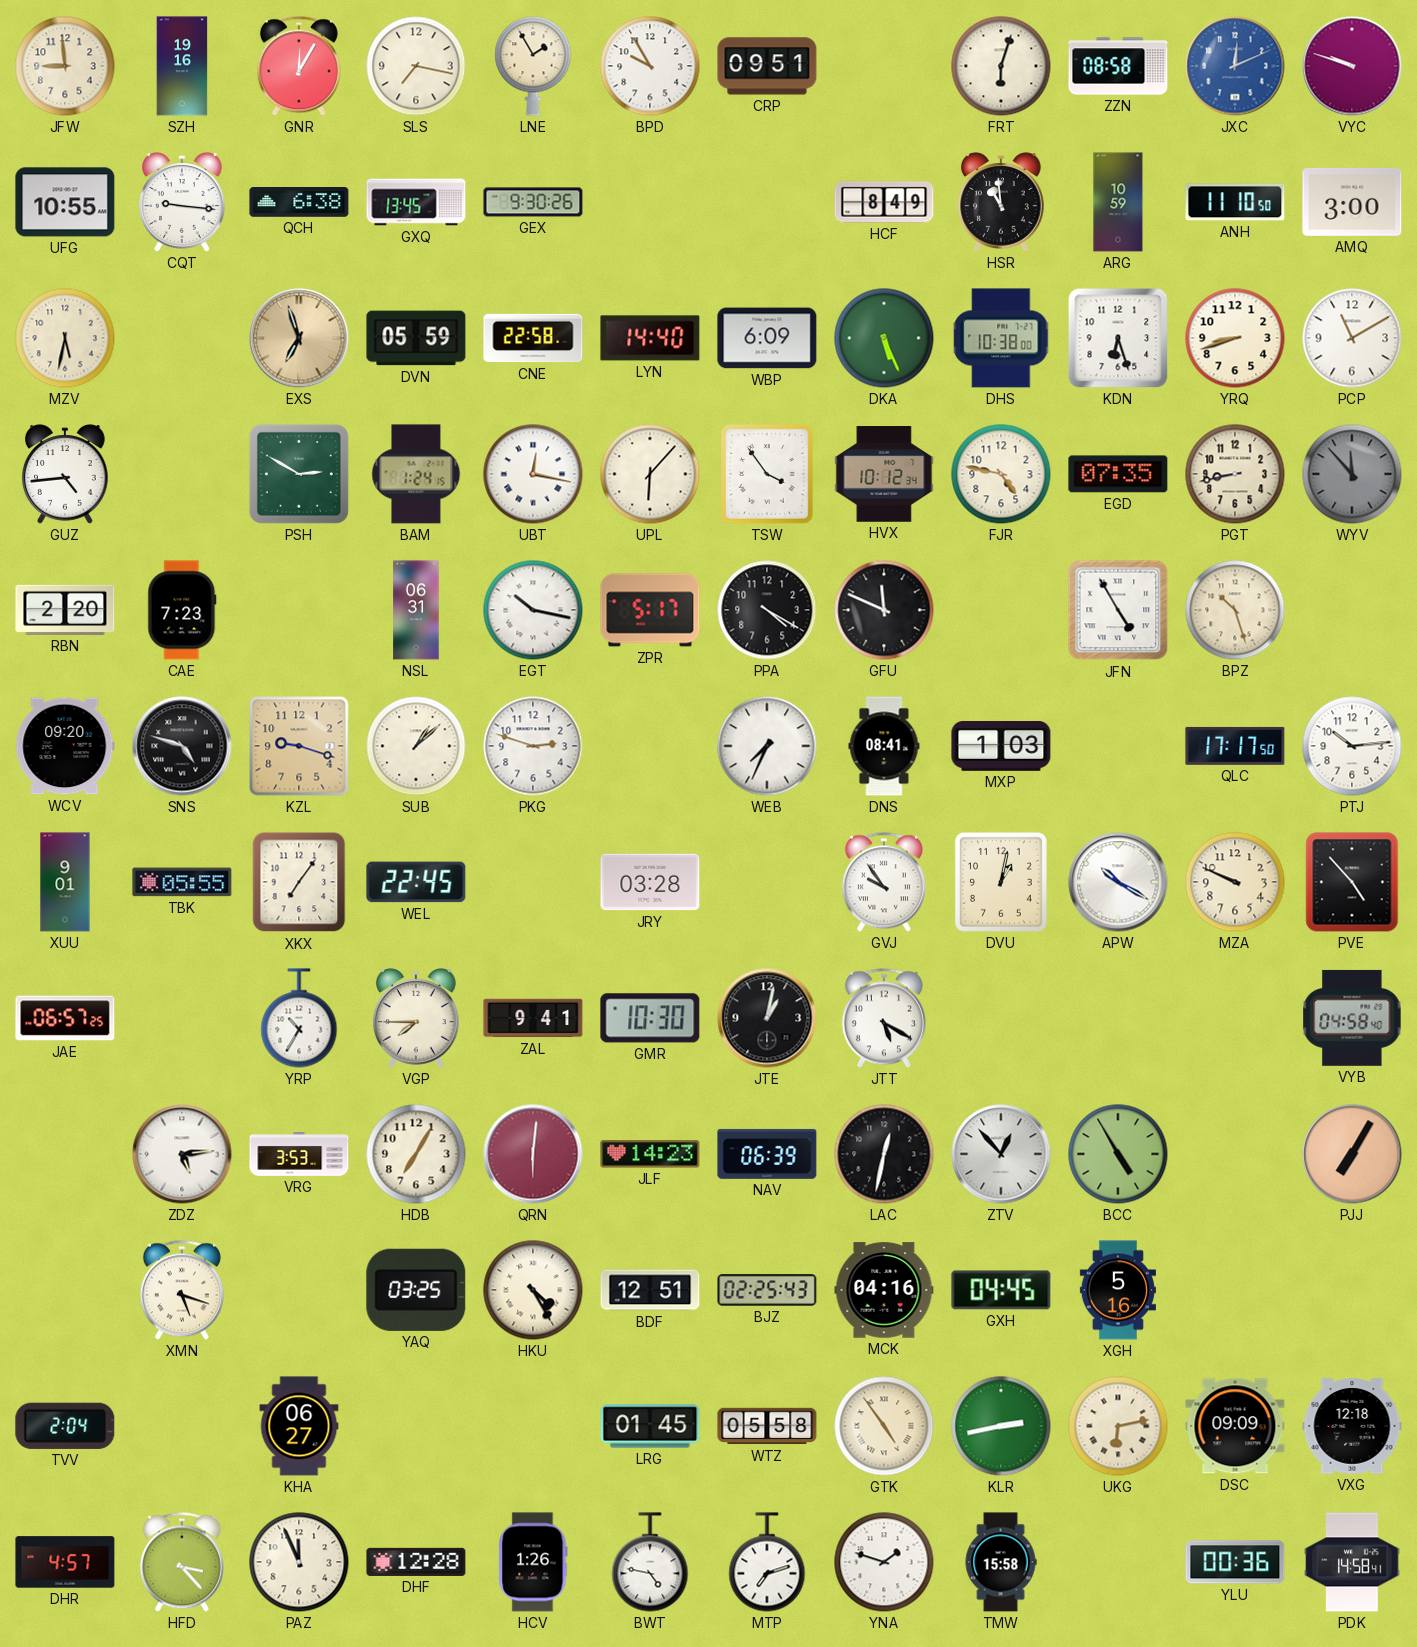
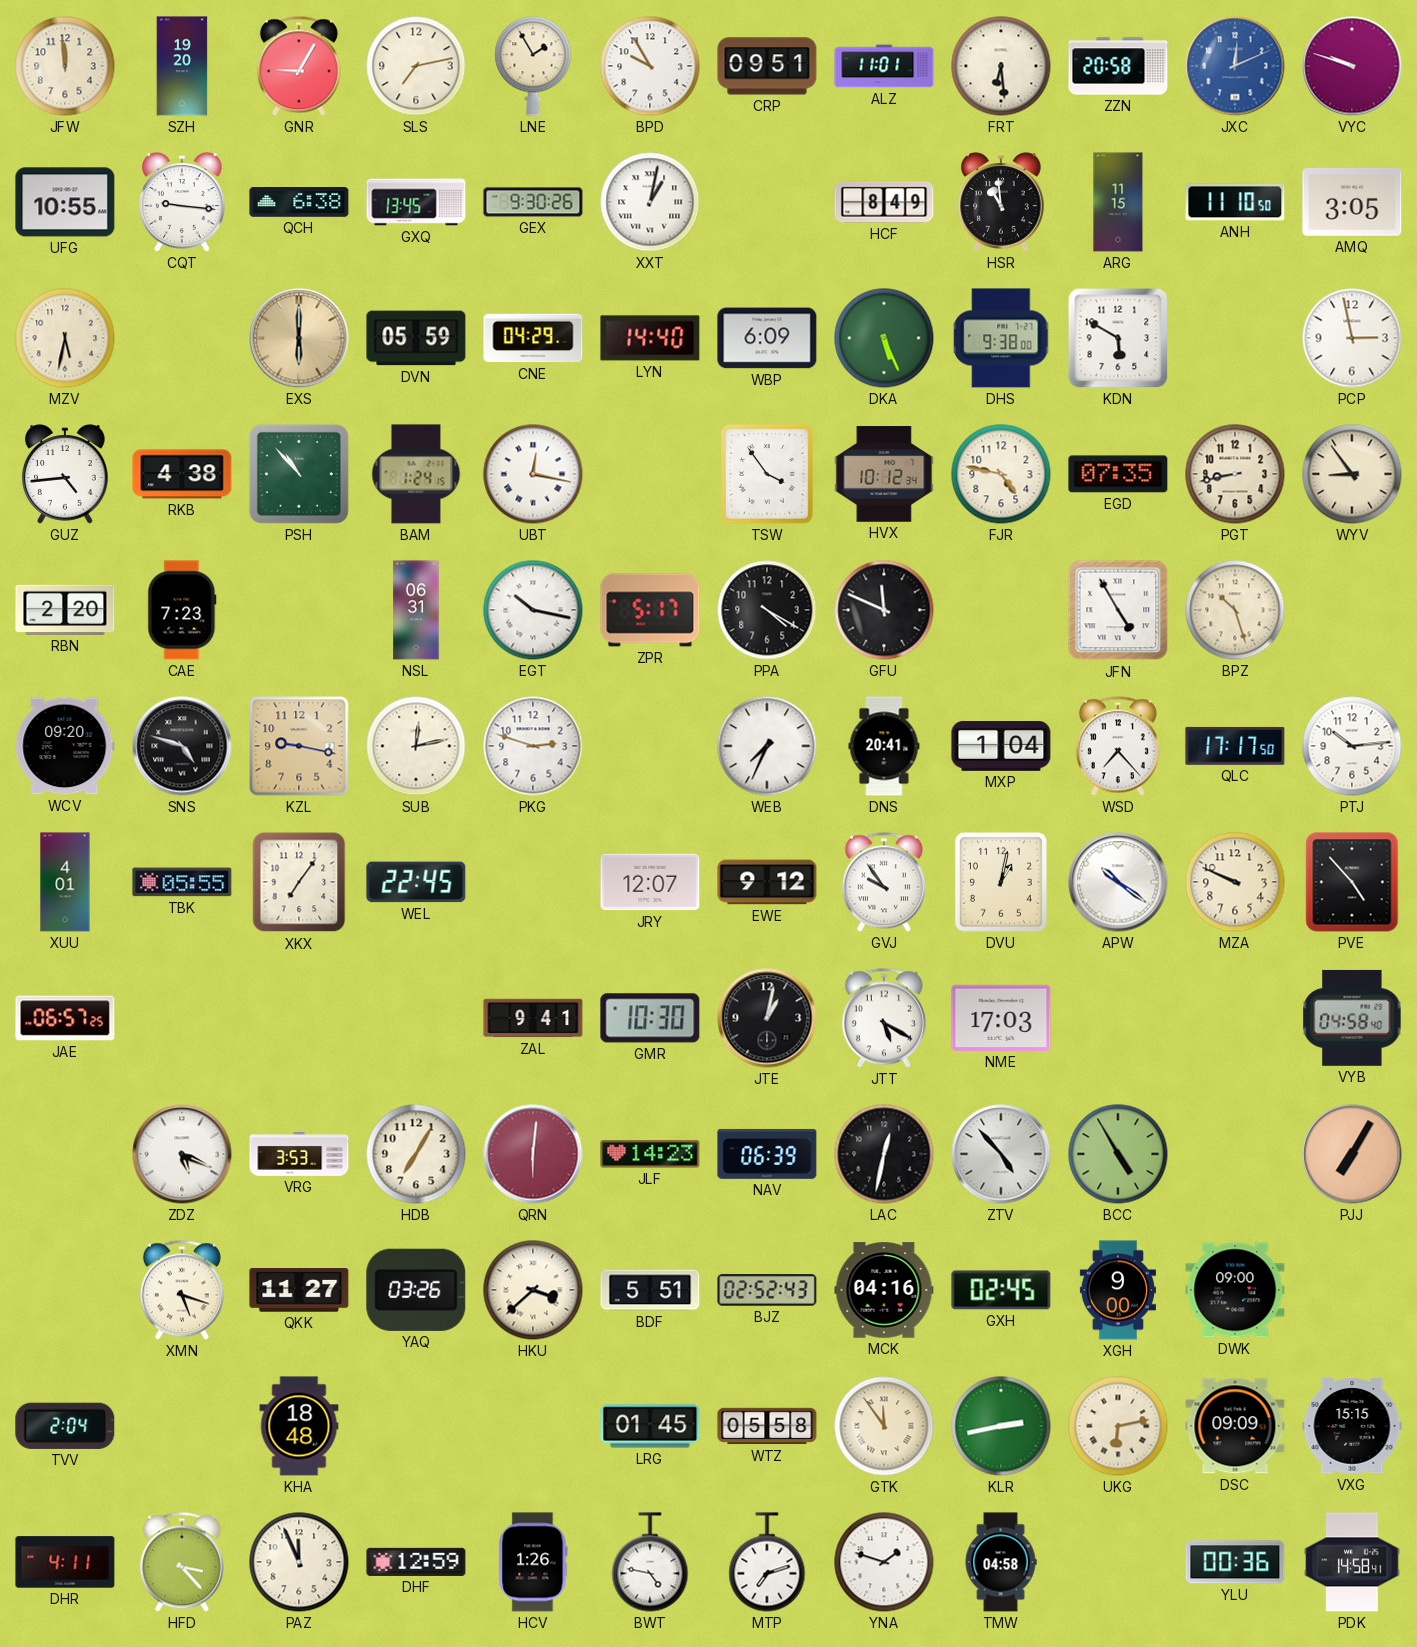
JFW: 8:59 -> 11:59
SZH: 19:16 -> 19:20
GNR: 12:05 -> 9:05
SLS: 7:17 -> 7:13
ALZ: none -> 11:01
FRT: 6:03 -> 6:29
ZZN: 08:58 -> 20:58
XXT: none -> 1:02
ARG: 10:59 -> 11:15
AMQ: 3:00 -> 3:05
EXS: 6:57 -> 6:00
CNE: 22:58 -> 04:29
DHS: 10:38 -> 9:38
KDN: 6:27 -> 5:50
YRQ: 8:42 -> none
PCP: 11:10 -> 2:58
RKB: none -> 4:38
PSH: 2:50 -> 10:53
UPL: 6:07 -> none
WYV: 11:53 -> 8:54
WYV dial: grey -> cream
KZL: 9:18 -> 9:17
SUB: 1:08 -> 12:13
DNS: 08:41 -> 20:41
MXP: 1:03 -> 1:04
WSD: none -> 7:23
XUU: 9:01 -> 4:01
JRY: 03:28 -> 12:07
EWE: none -> 9:12
APW: 10:20 -> 10:21
YRP: 10:35 -> none
VGP: 7:45 -> none
NME: none -> 17:03
ZDZ: 5:14 -> 5:19
ZTV: 12:53 -> 4:53
QKK: none -> 11:27
YAQ: 03:25 -> 03:26
HKU: 4:25 -> 3:38
BDF: 12:51 -> 5:51
BJZ: 02:25 -> 02:52
GXH: 04:45 -> 02:45
XGH: 5:16 -> 9:00
DWK: none -> 09:00
KHA: 06:27 -> 18:48
GTK: 4:54 -> 11:54
VXG: 12:18 -> 15:15
DHR: 4:57 -> 4:11
DHF: 12:28 -> 12:59
TMW: 15:58 -> 04:58
